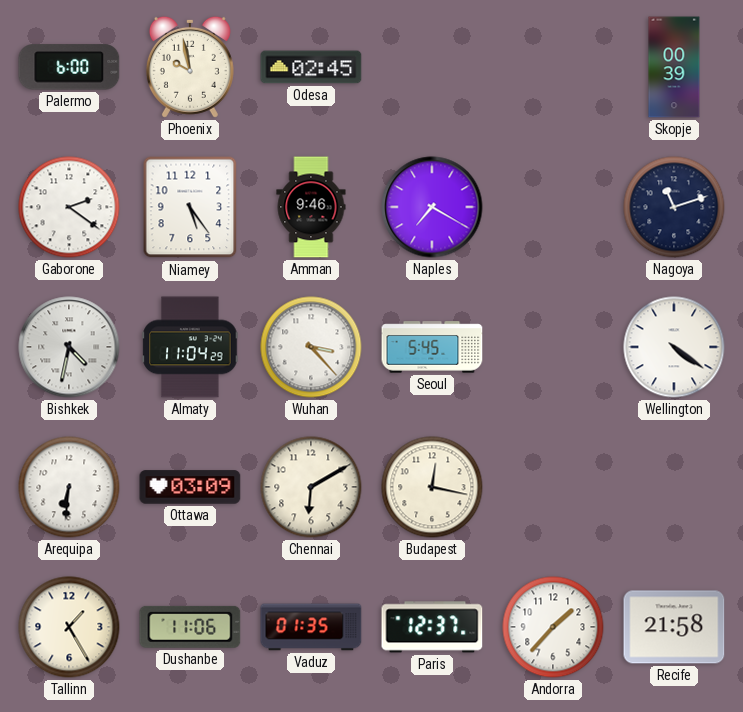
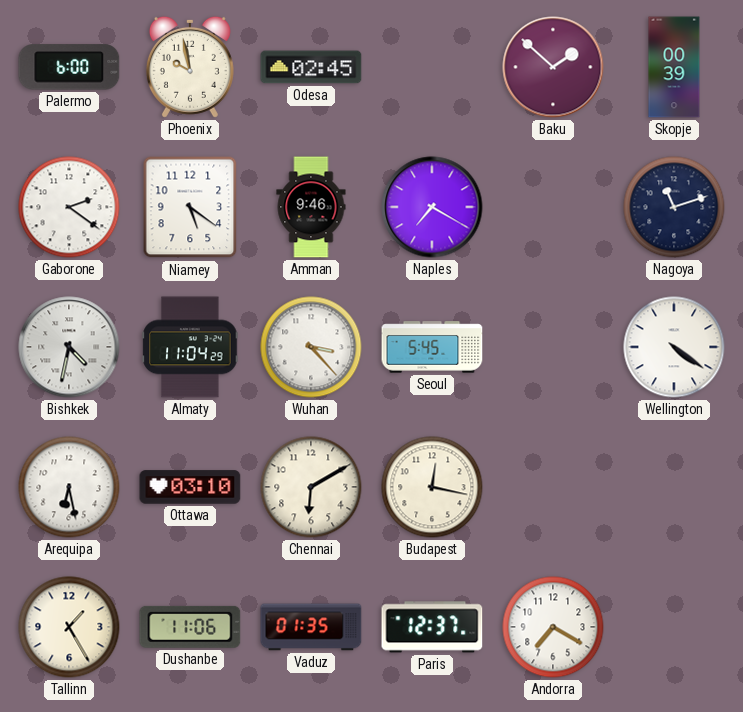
Baku: none -> 1:52
Niamey: 5:24 -> 5:21
Arequipa: 6:31 -> 6:28
Ottawa: 03:09 -> 03:10
Andorra: 1:37 -> 7:20
Recife: 21:58 -> none
